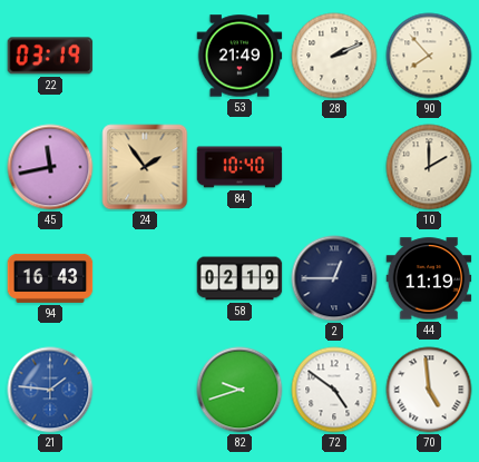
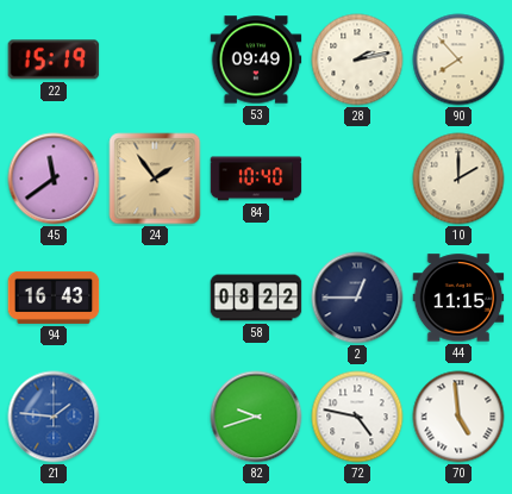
22: 03:19 -> 15:19
53: 21:49 -> 09:49
28: 2:11 -> 2:13
45: 11:43 -> 11:39
58: 02:19 -> 08:22
44: 11:19 -> 11:15
72: 4:51 -> 4:47
